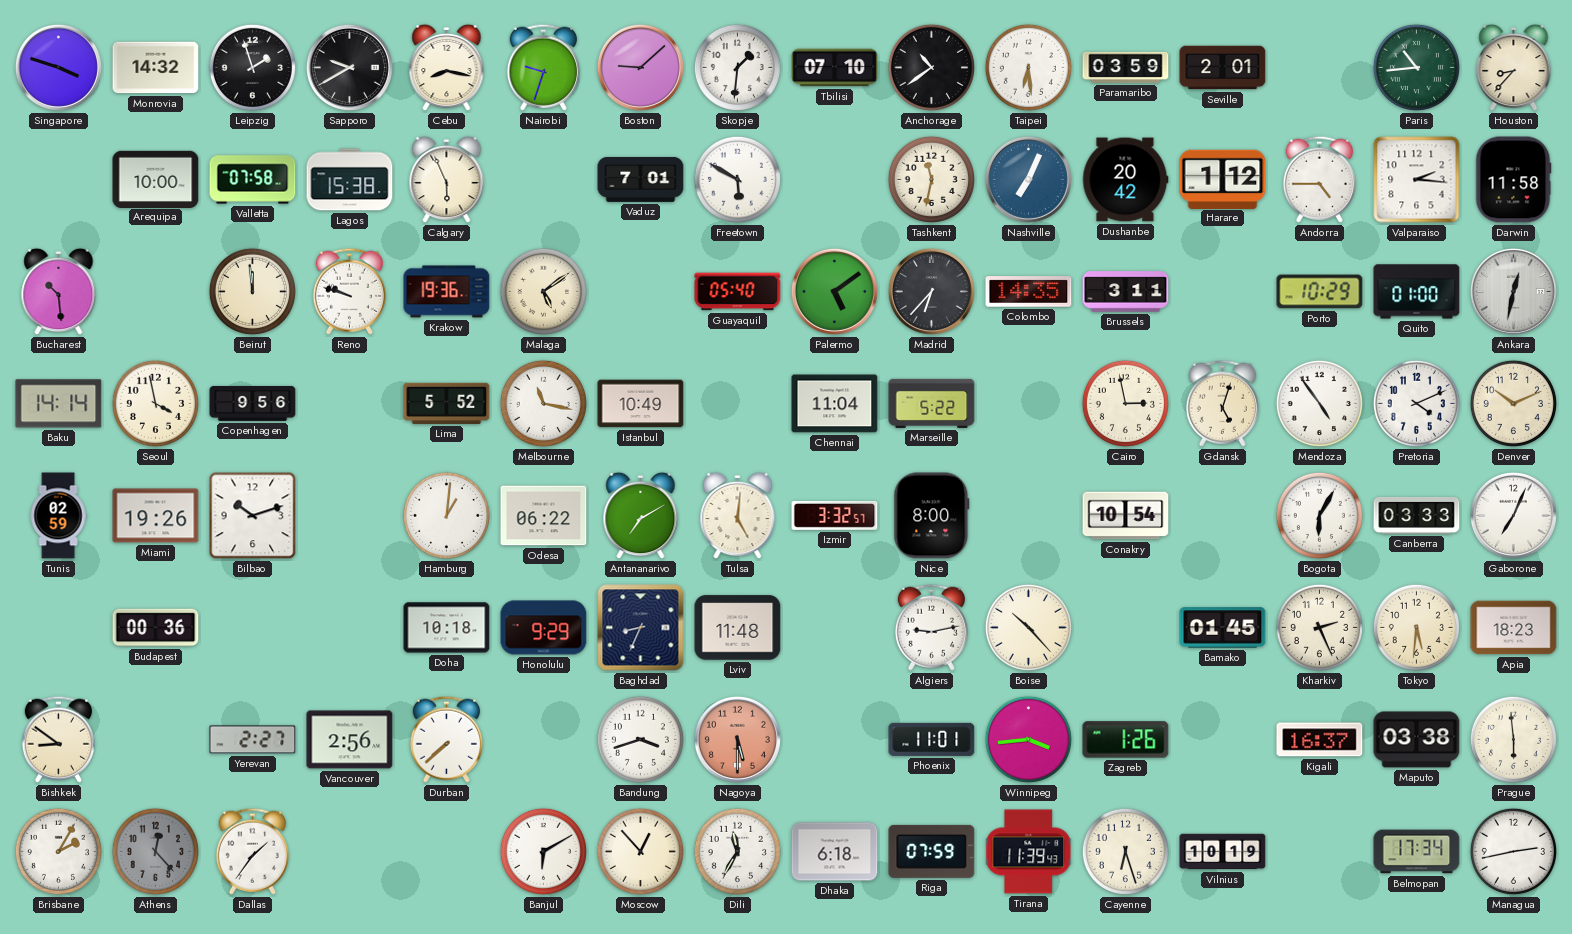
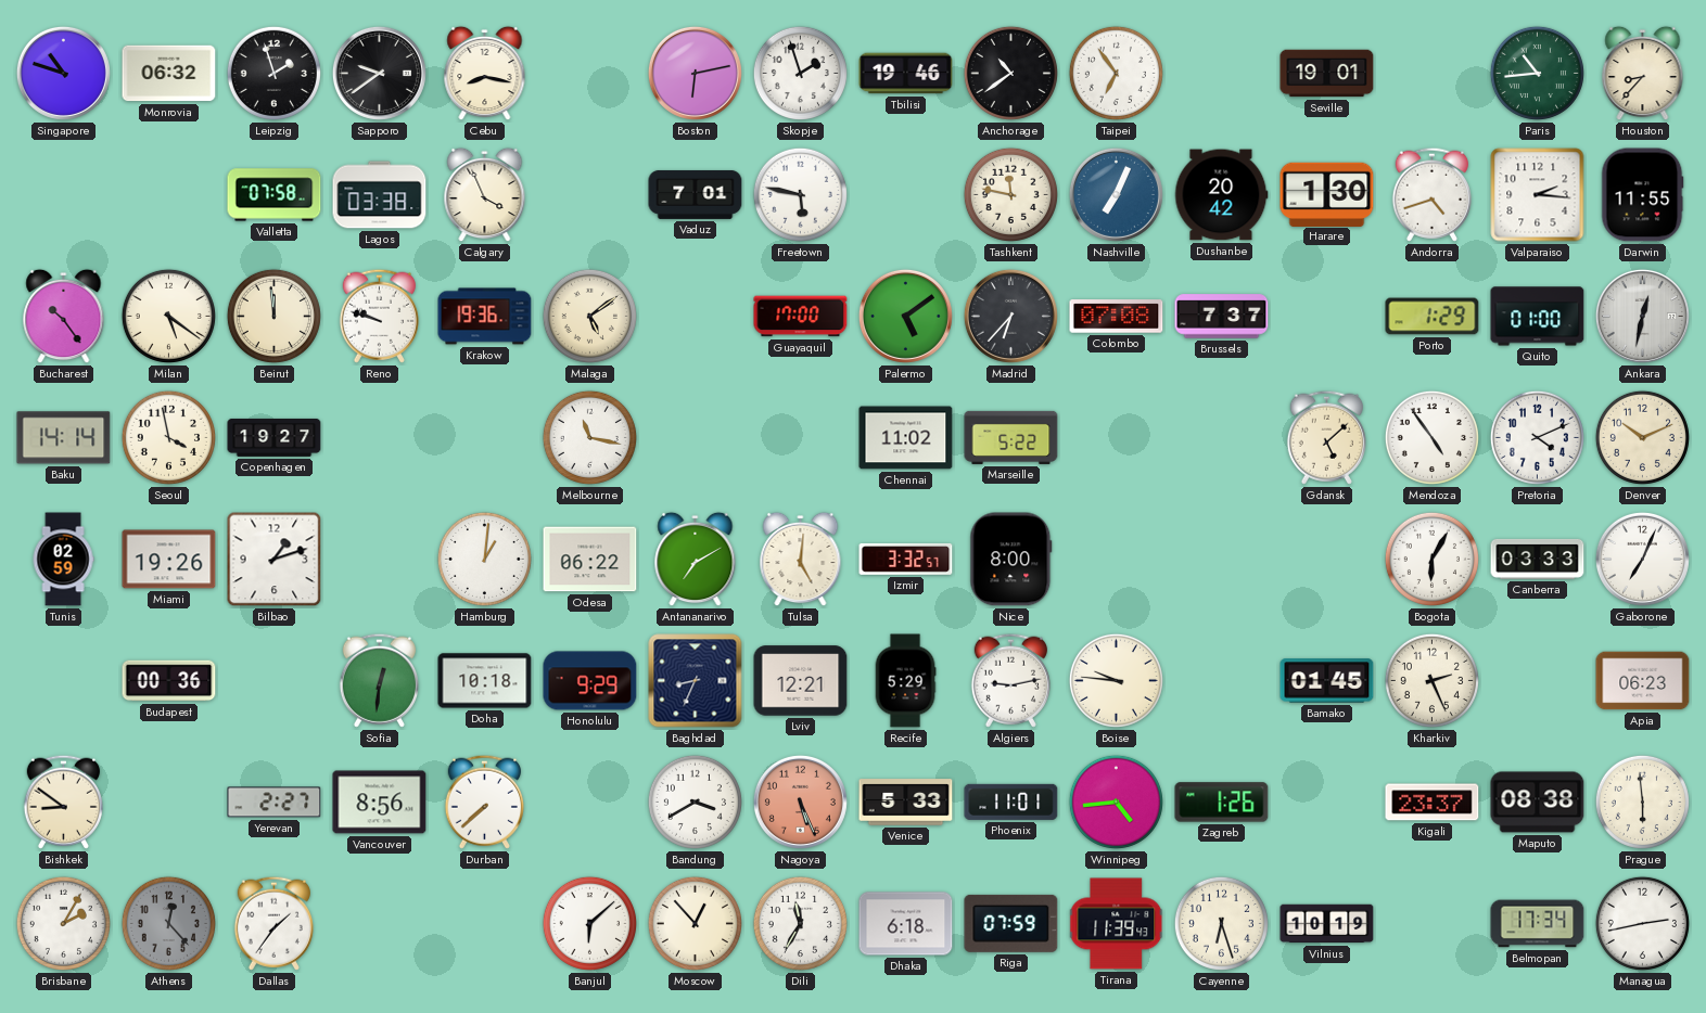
Singapore: 3:48 -> 10:48
Monrovia: 14:32 -> 06:32
Sapporo: 9:40 -> 9:39
Nairobi: 9:33 -> none
Boston: 9:08 -> 6:13
Skopje: 1:31 -> 1:57
Tbilisi: 07:10 -> 19:46
Taipei: 6:29 -> 6:54
Paramaribo: 03:59 -> none
Seville: 2:01 -> 19:01
Arequipa: 10:00 -> none
Lagos: 15:38 -> 03:38
Calgary: 5:56 -> 3:56
Freetown: 5:50 -> 5:47
Tashkent: 11:32 -> 11:47
Harare: 1:12 -> 1:30
Andorra: 4:45 -> 4:42
Darwin: 11:58 -> 11:55
Bucharest: 10:29 -> 10:24
Milan: none -> 5:21
Guayaquil: 05:40 -> 17:00
Colombo: 14:35 -> 07:08
Brussels: 3:11 -> 7:37
Porto: 10:29 -> 1:29
Copenhagen: 9:56 -> 19:27
Lima: 5:52 -> none
Istanbul: 10:49 -> none
Chennai: 11:04 -> 11:02
Cairo: 2:58 -> none
Gdansk: 5:03 -> 5:08
Bilbao: 10:12 -> 1:12
Conakry: 10:54 -> none
Sofia: none -> 12:31
Lviv: 11:48 -> 12:21
Recife: none -> 5:29
Boise: 10:23 -> 9:46
Tokyo: 5:31 -> none
Apia: 18:23 -> 06:23
Vancouver: 2:56 -> 8:56
Bandung: 3:42 -> 3:40
Nagoya: 5:30 -> 5:26
Venice: none -> 5:33
Winnipeg: 3:44 -> 4:44
Kigali: 16:37 -> 23:37
Maputo: 03:38 -> 08:38
Banjul: 6:10 -> 6:08
